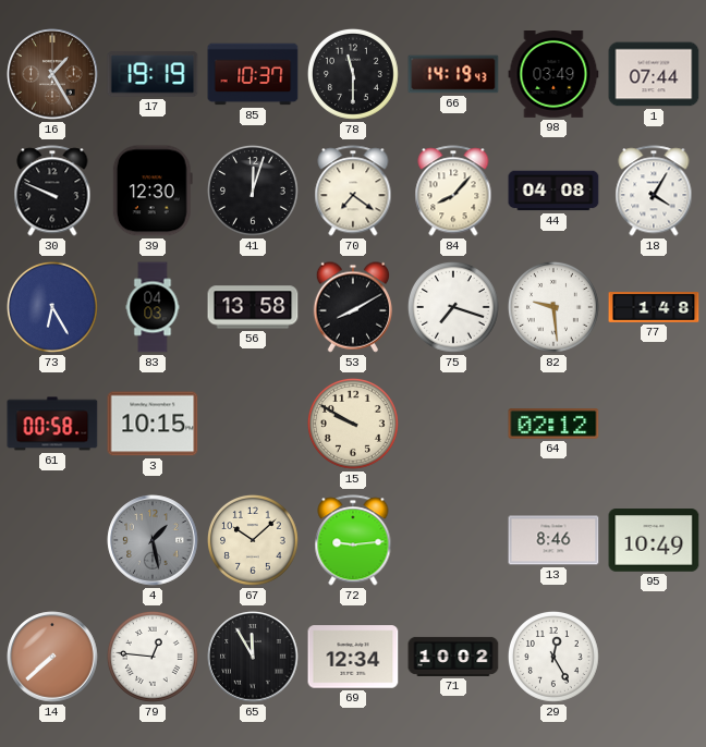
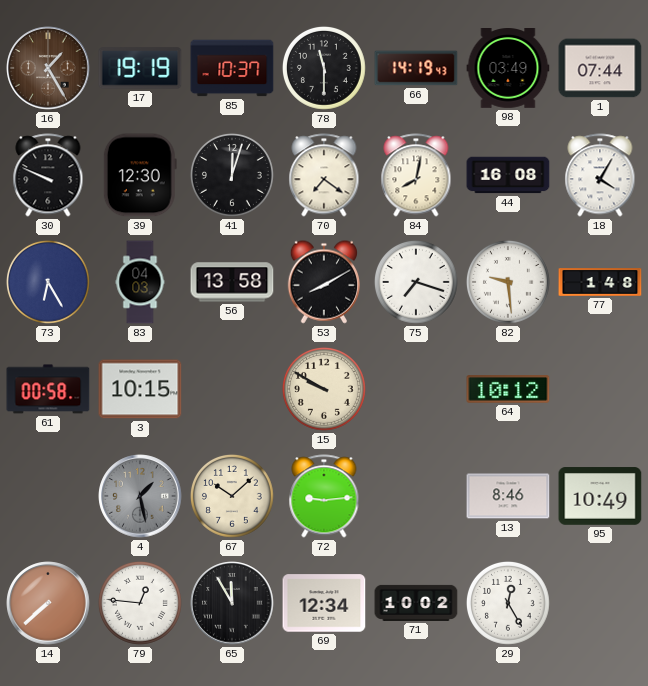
84: 8:07 -> 8:02
44: 04:08 -> 16:08
64: 02:12 -> 10:12
